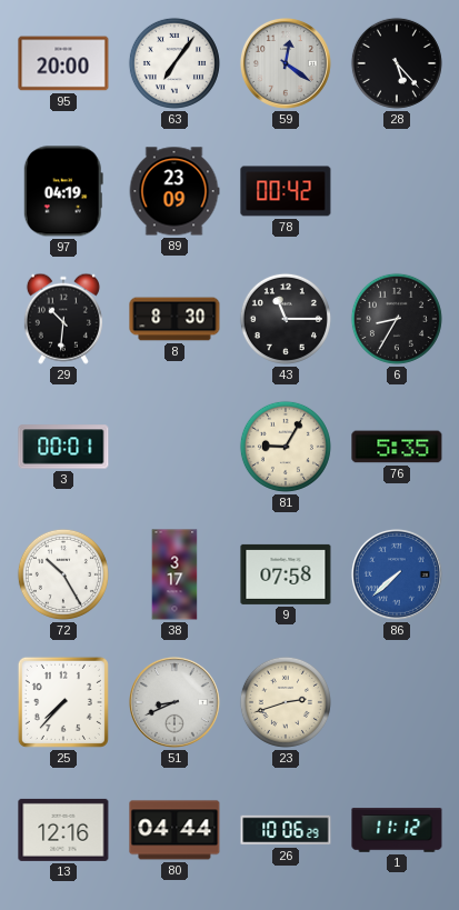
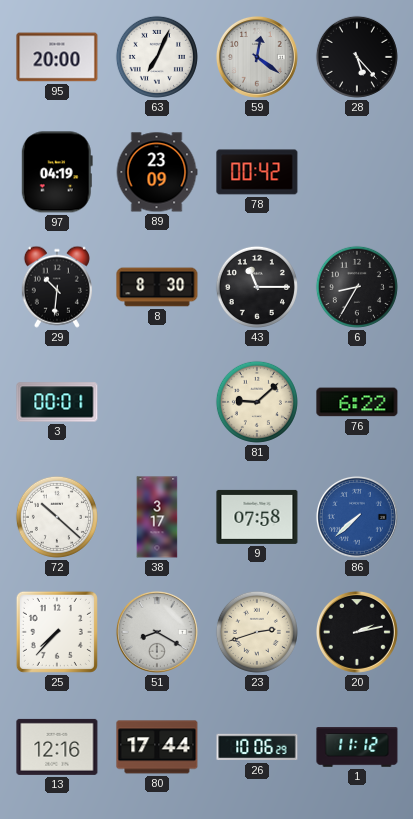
63: 7:06 -> 7:04
81: 9:05 -> 9:08
76: 5:35 -> 6:22
72: 10:25 -> 10:22
51: 8:41 -> 8:20
20: none -> 2:13
80: 04:44 -> 17:44
